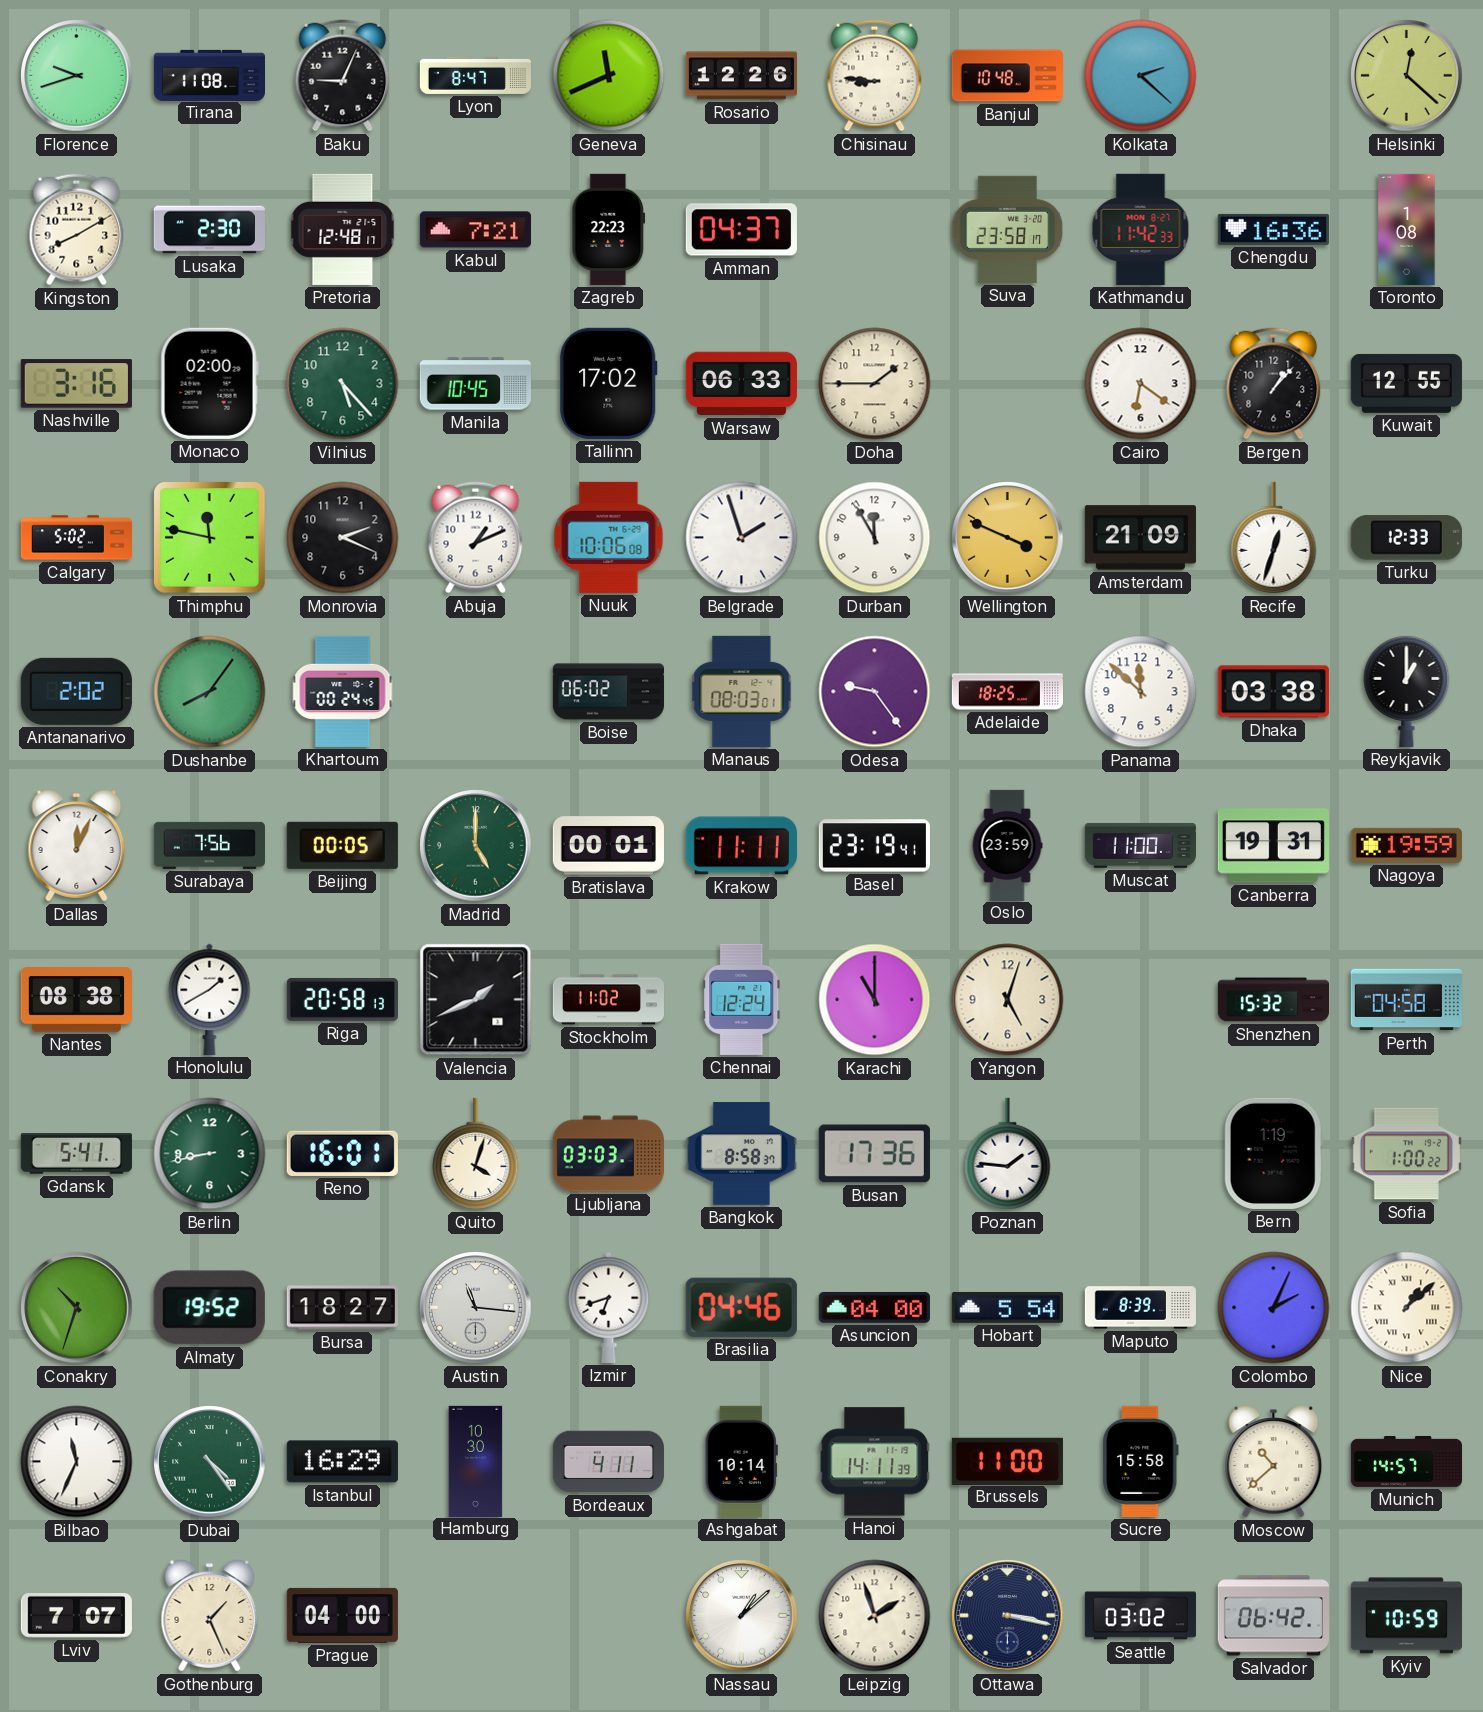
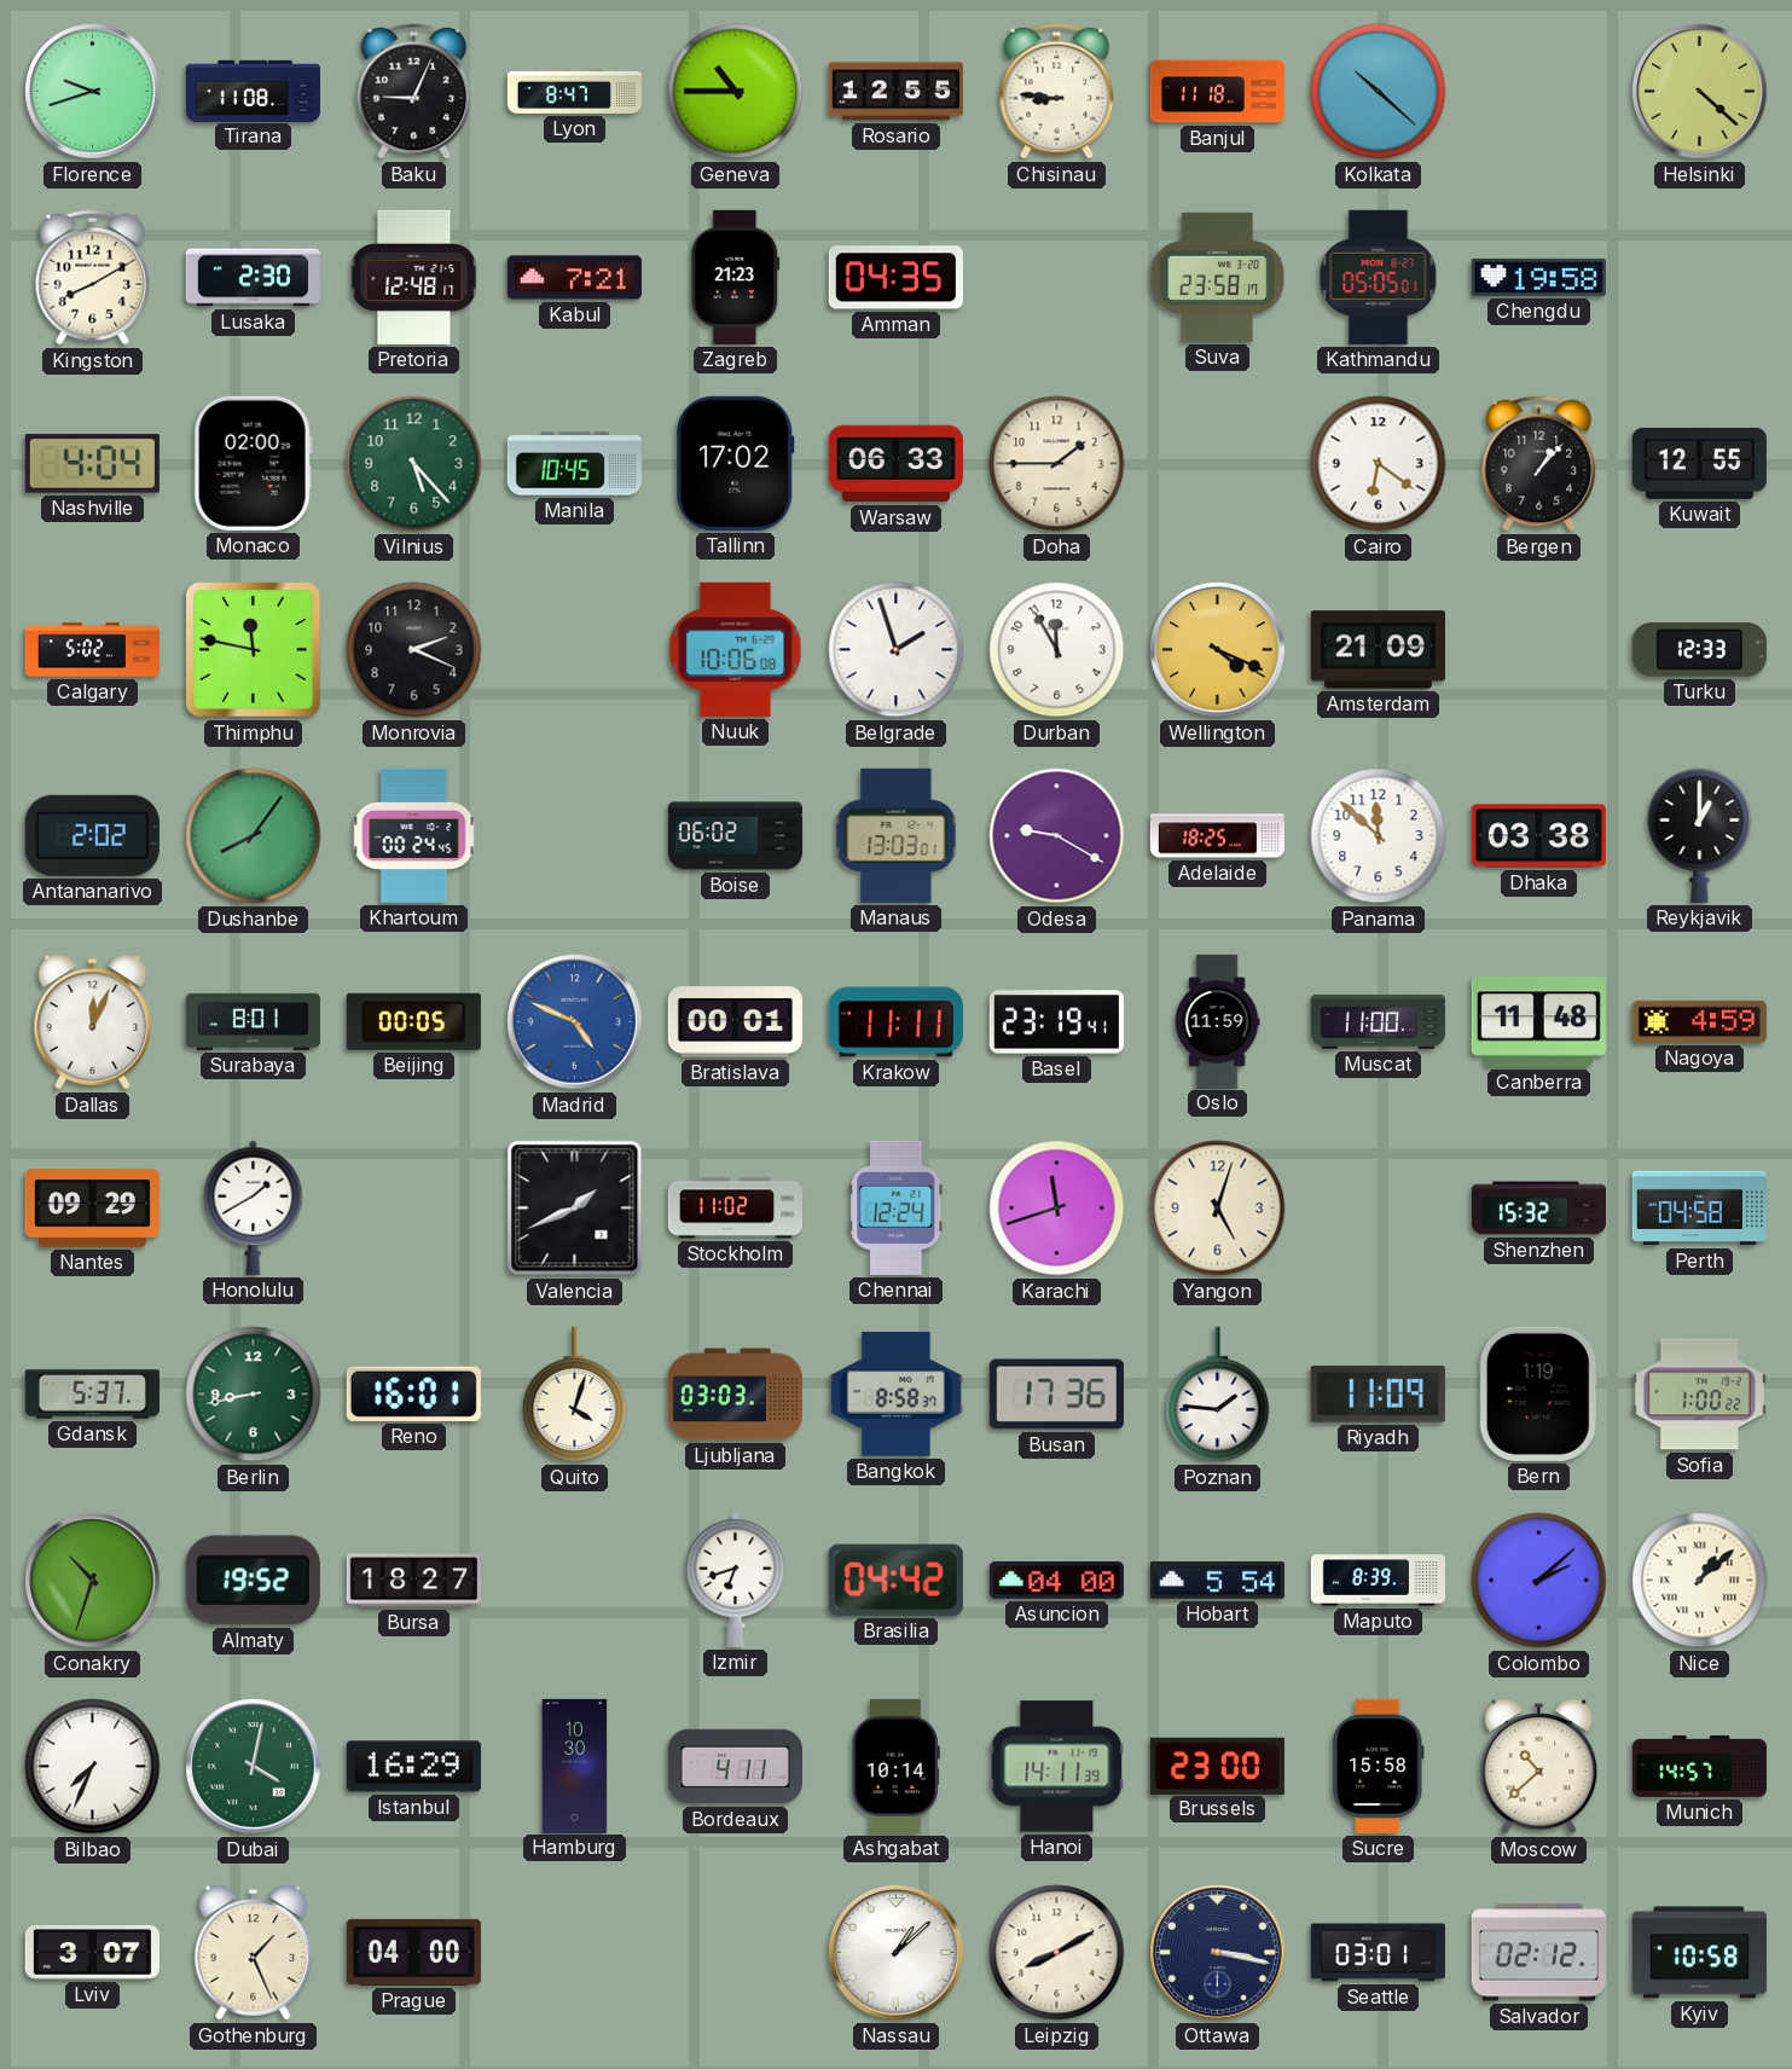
Geneva: 11:41 -> 10:45
Rosario: 12:26 -> 12:55
Banjul: 10:48 -> 11:18
Kolkata: 2:22 -> 10:22
Helsinki: 12:22 -> 4:22
Zagreb: 22:23 -> 21:23
Amman: 04:37 -> 04:35
Kathmandu: 11:42 -> 05:05
Chengdu: 16:36 -> 19:58
Toronto: 1:08 -> none
Nashville: 3:16 -> 4:04
Abuja: 1:11 -> none
Wellington: 3:49 -> 4:19
Recife: 12:33 -> none
Manaus: 08:03 -> 13:03
Odesa: 9:24 -> 9:20
Surabaya: 7:56 -> 8:01
Madrid: 5:00 -> 4:49
Madrid dial: green -> blue
Oslo: 23:59 -> 11:59
Canberra: 19:31 -> 11:48
Nagoya: 19:59 -> 4:59
Nantes: 08:38 -> 09:29
Riga: 20:58 -> none
Karachi: 11:00 -> 11:42
Gdansk: 5:41 -> 5:37
Riyadh: none -> 11:09
Austin: 11:16 -> none
Brasilia: 04:46 -> 04:42
Colombo: 2:04 -> 2:08
Bilbao: 11:34 -> 7:34
Dubai: 4:24 -> 4:02
Brussels: 11:00 -> 23:00
Lviv: 7:07 -> 3:07
Leipzig: 1:57 -> 8:10
Seattle: 03:02 -> 03:01
Salvador: 06:42 -> 02:12
Kyiv: 10:59 -> 10:58
